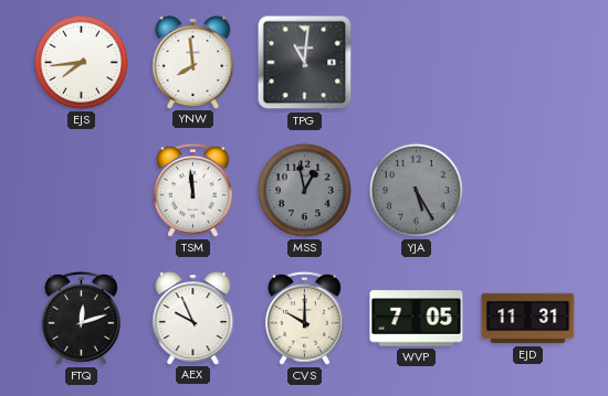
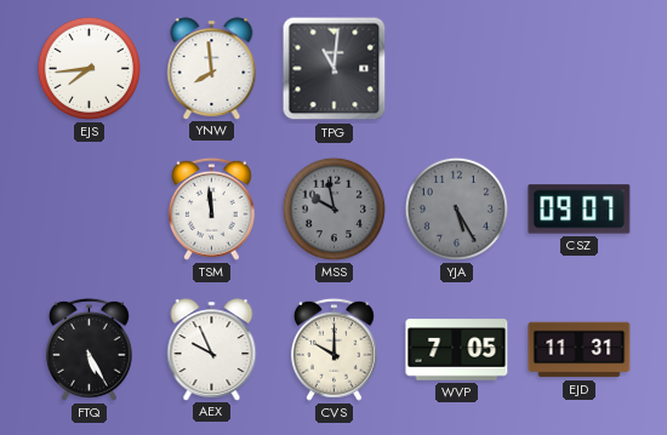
MSS: 12:58 -> 9:58
CSZ: none -> 09:07
FTQ: 12:12 -> 5:25
